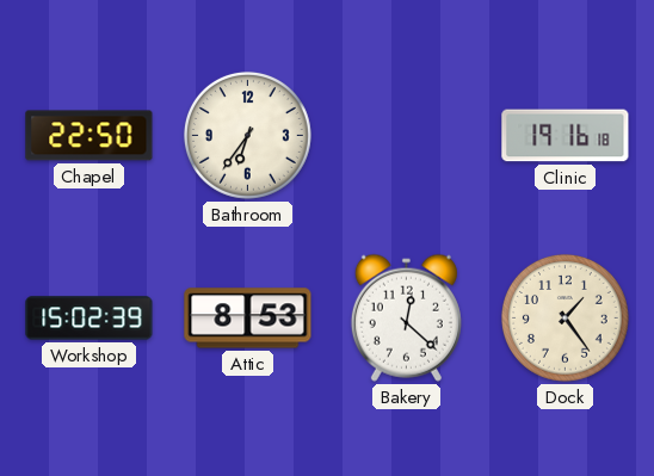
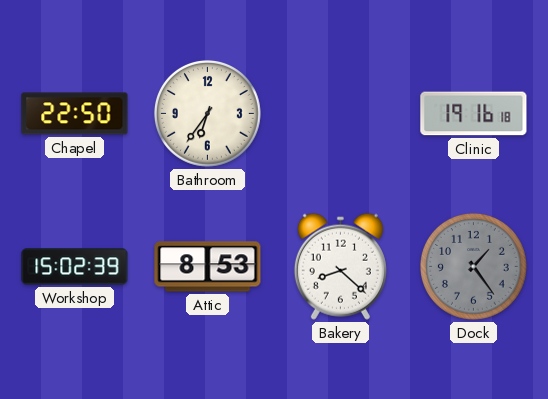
Bakery: 12:22 -> 8:22
Dock dial: cream -> grey
